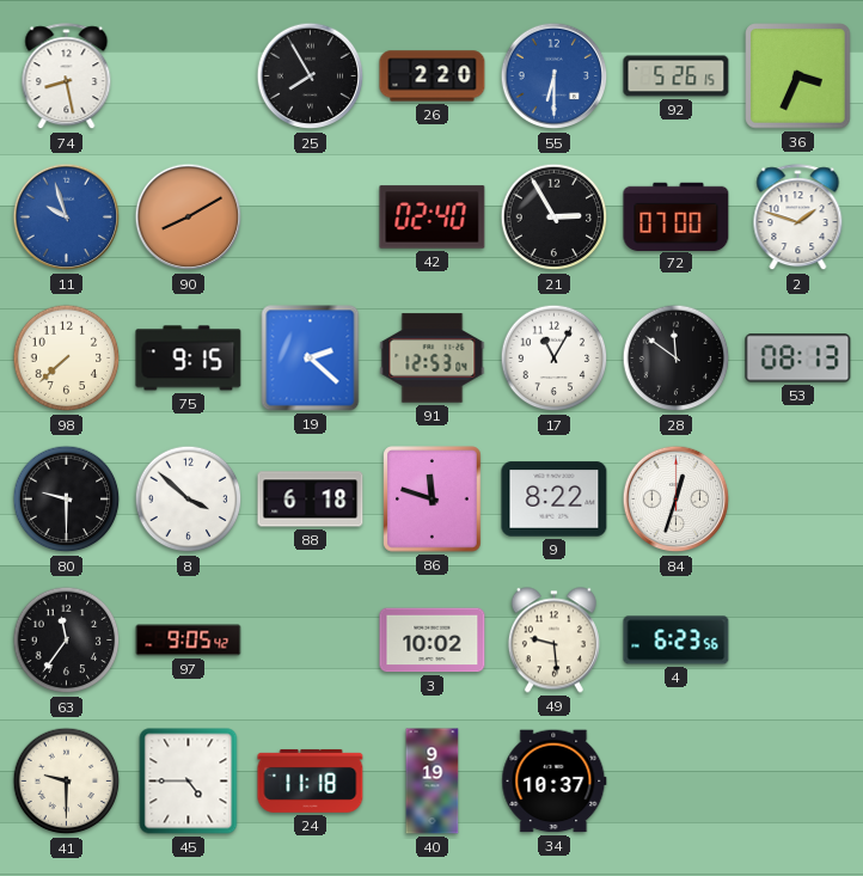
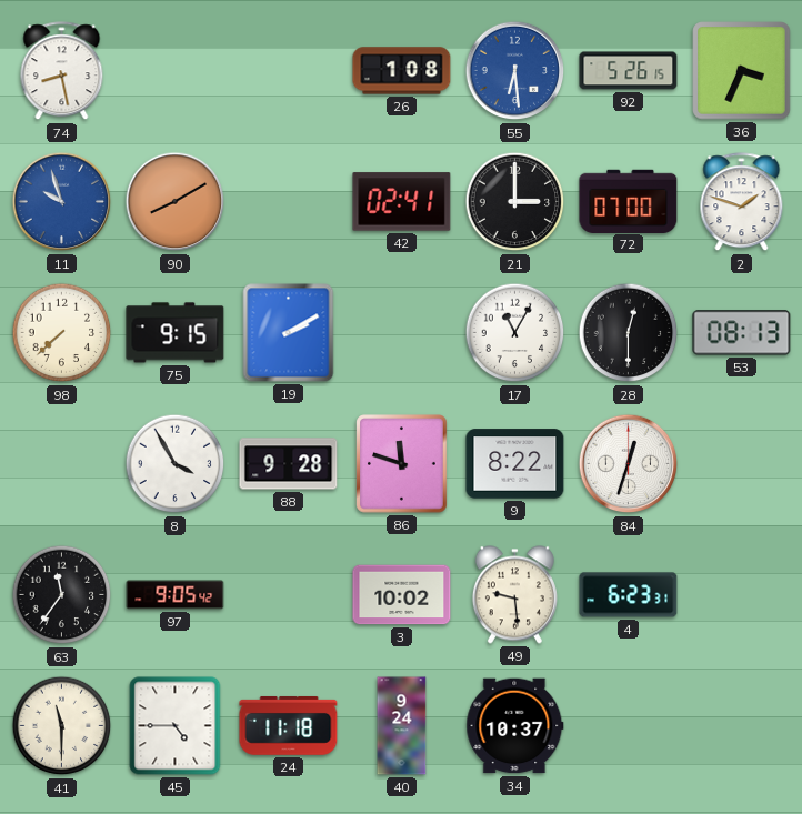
25: 7:55 -> none
26: 2:20 -> 1:08
55: 6:30 -> 6:29
42: 02:40 -> 02:41
21: 2:55 -> 3:00
19: 2:22 -> 2:10
91: 12:53 -> none
28: 11:51 -> 12:30
80: 9:30 -> none
8: 3:52 -> 3:55
88: 6:18 -> 9:28
4: 6:23:56 -> 6:23:31
41: 9:30 -> 11:30
40: 9:19 -> 9:24
